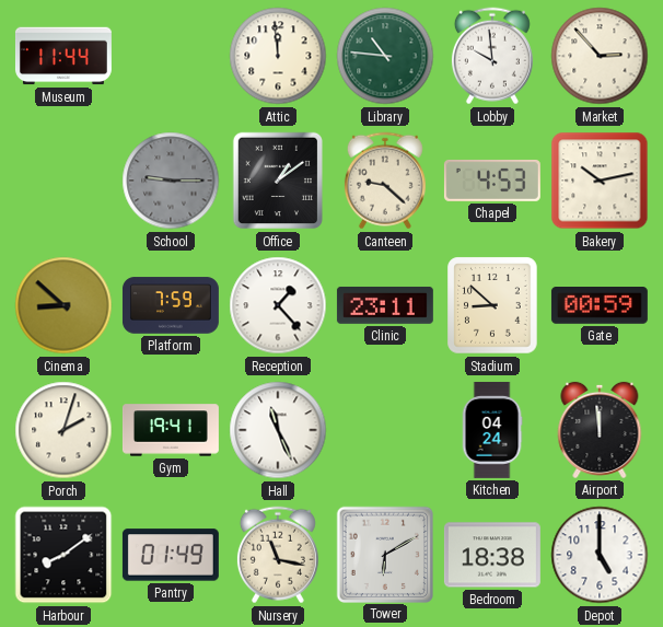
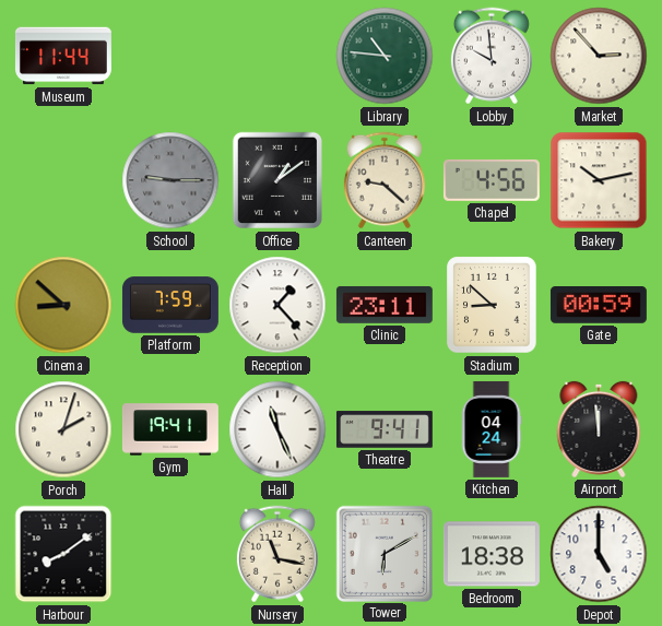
Attic: 11:59 -> none
Chapel: 4:53 -> 4:56
Theatre: none -> 9:41
Pantry: 01:49 -> none
